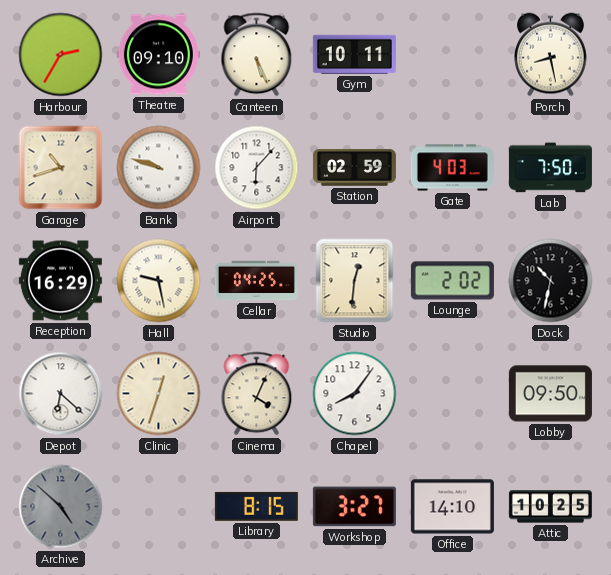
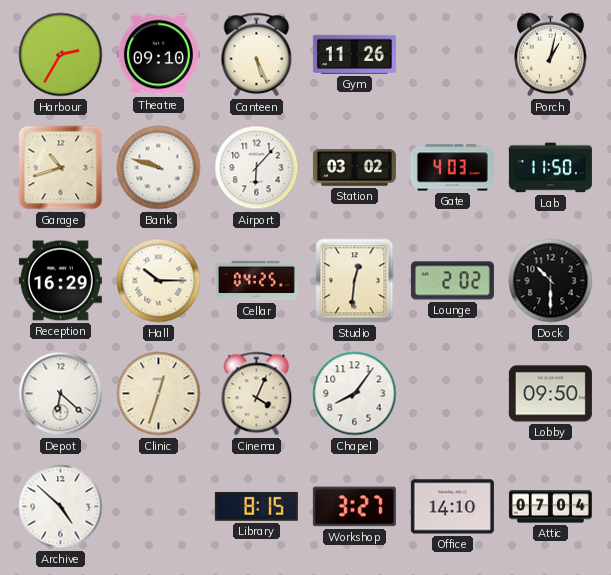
Gym: 10:11 -> 11:26
Porch: 8:28 -> 1:02
Station: 02:59 -> 03:02
Lab: 7:50 -> 11:50
Hall: 9:28 -> 10:15
Dock: 10:32 -> 10:30
Archive dial: grey -> white
Attic: 10:25 -> 07:04
